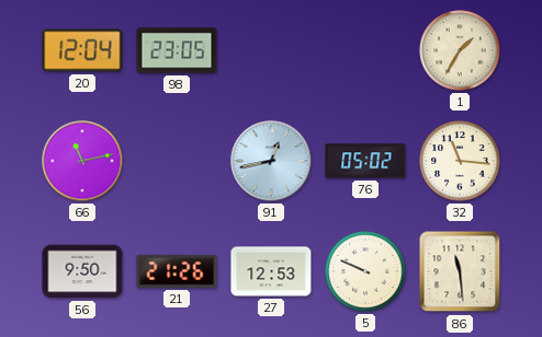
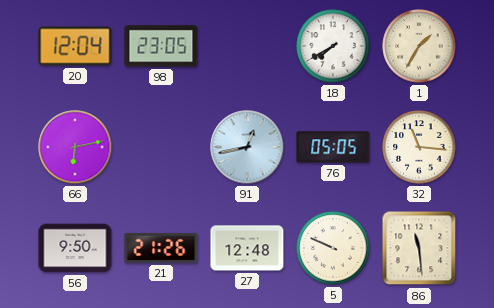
18: none -> 7:40
66: 11:13 -> 6:13
76: 05:02 -> 05:05
27: 12:53 -> 12:48
